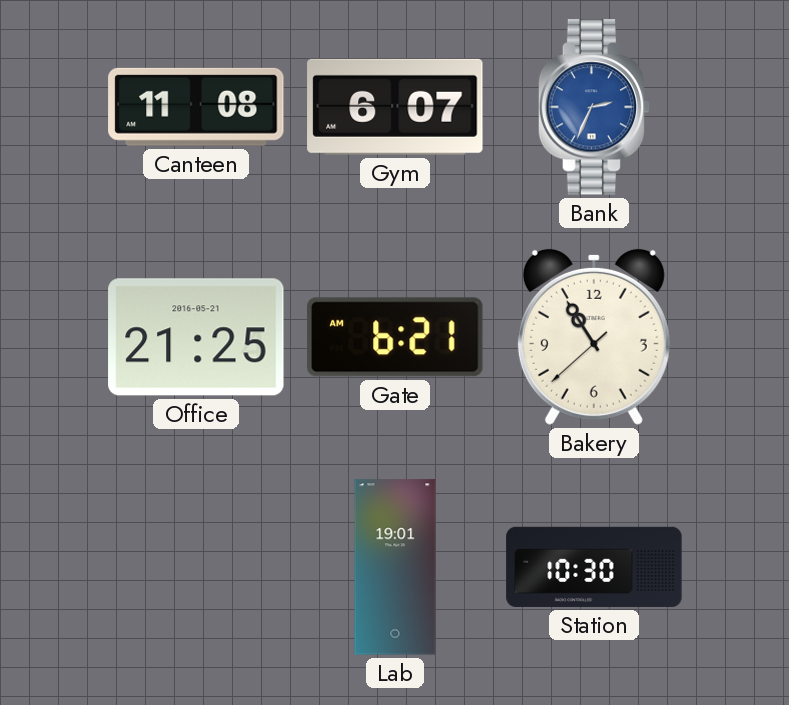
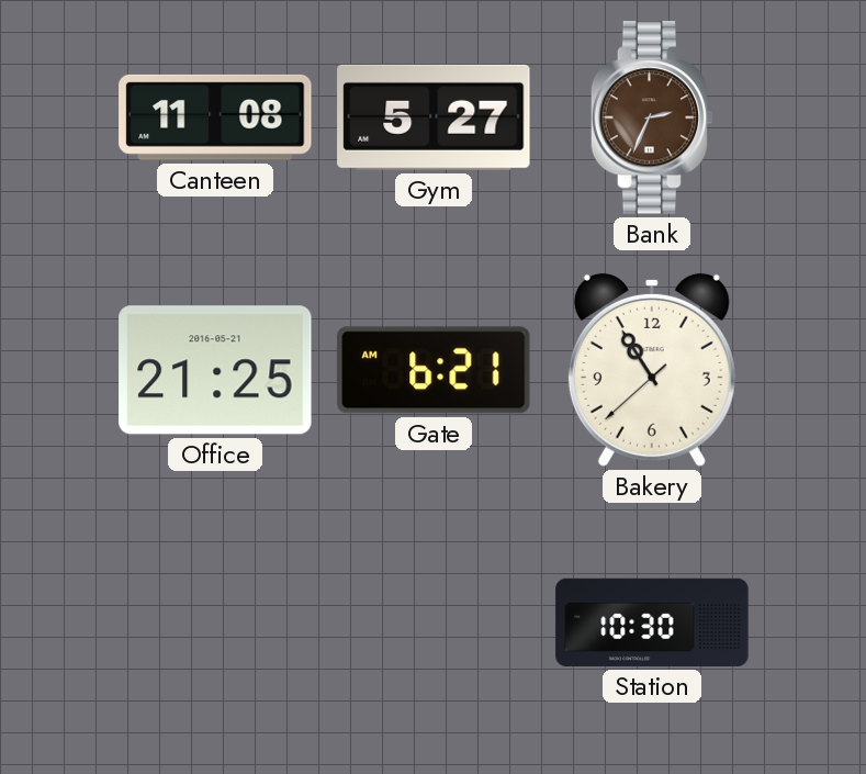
Gym: 6:07 -> 5:27
Bank dial: blue -> brown
Lab: 19:01 -> none
